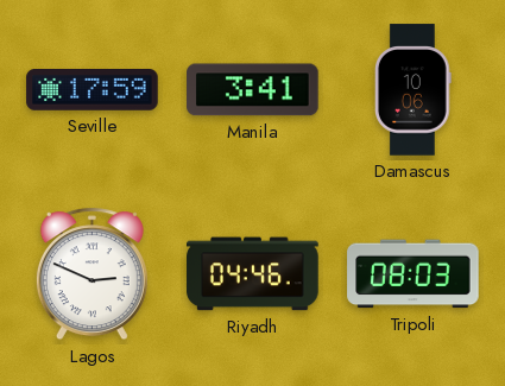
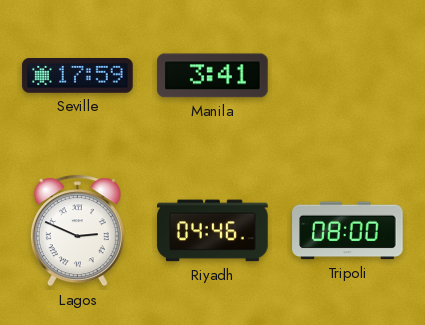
Damascus: 10:06 -> none
Tripoli: 08:03 -> 08:00
